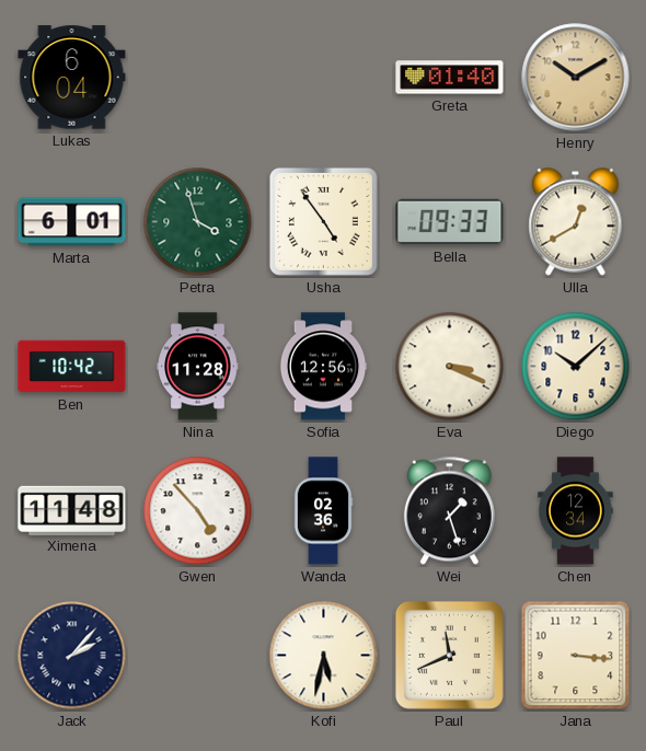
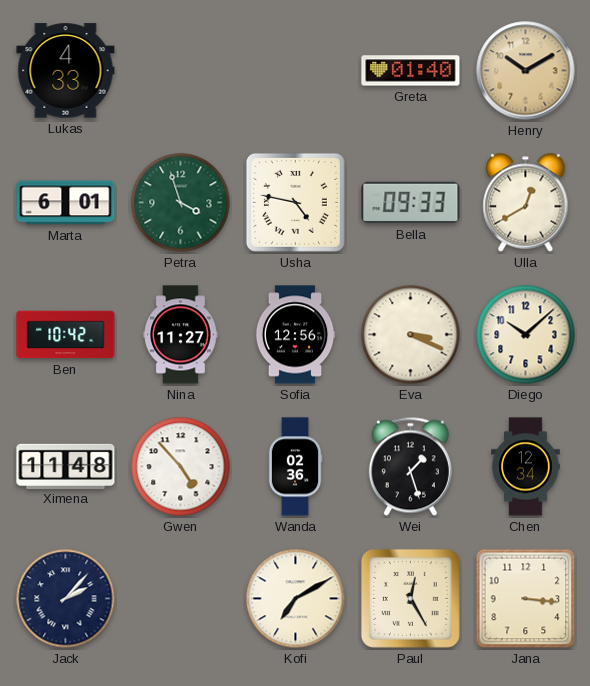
Lukas: 6:04 -> 4:33
Usha: 4:54 -> 4:47
Nina: 11:28 -> 11:27
Kofi: 5:32 -> 7:10
Paul: 11:41 -> 12:25
